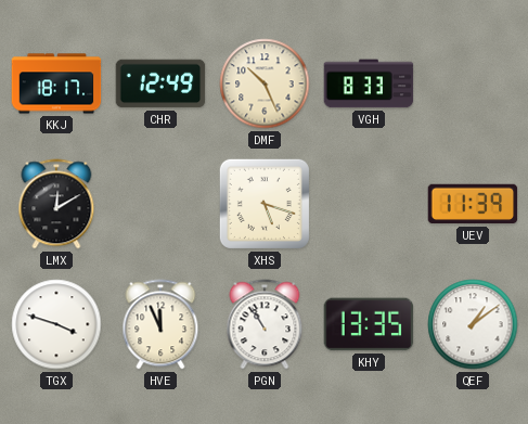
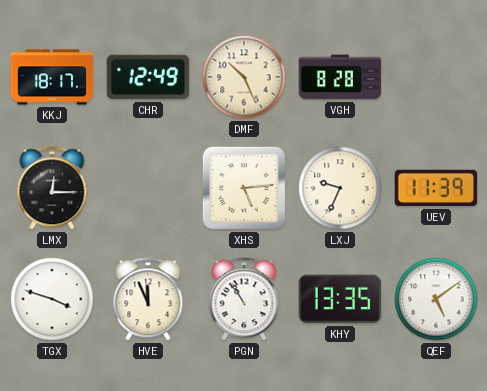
VGH: 8:33 -> 8:28
LMX: 12:10 -> 12:15
XHS: 5:18 -> 5:14
LXJ: none -> 9:34
QEF: 1:09 -> 5:09
